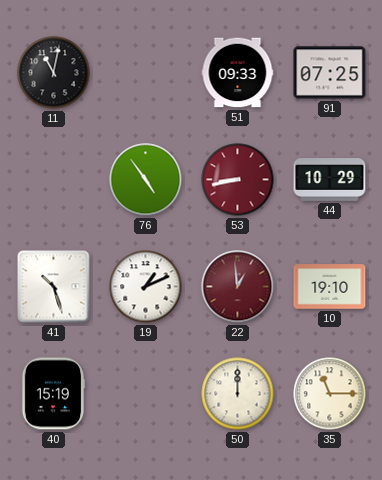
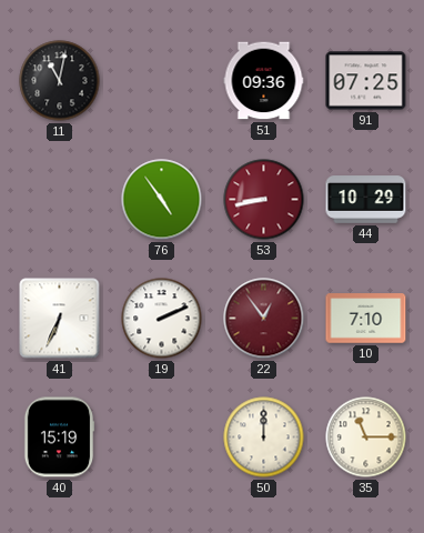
51: 09:33 -> 09:36
41: 10:27 -> 6:34
19: 1:11 -> 2:11
22: 12:59 -> 12:54
10: 19:10 -> 7:10
